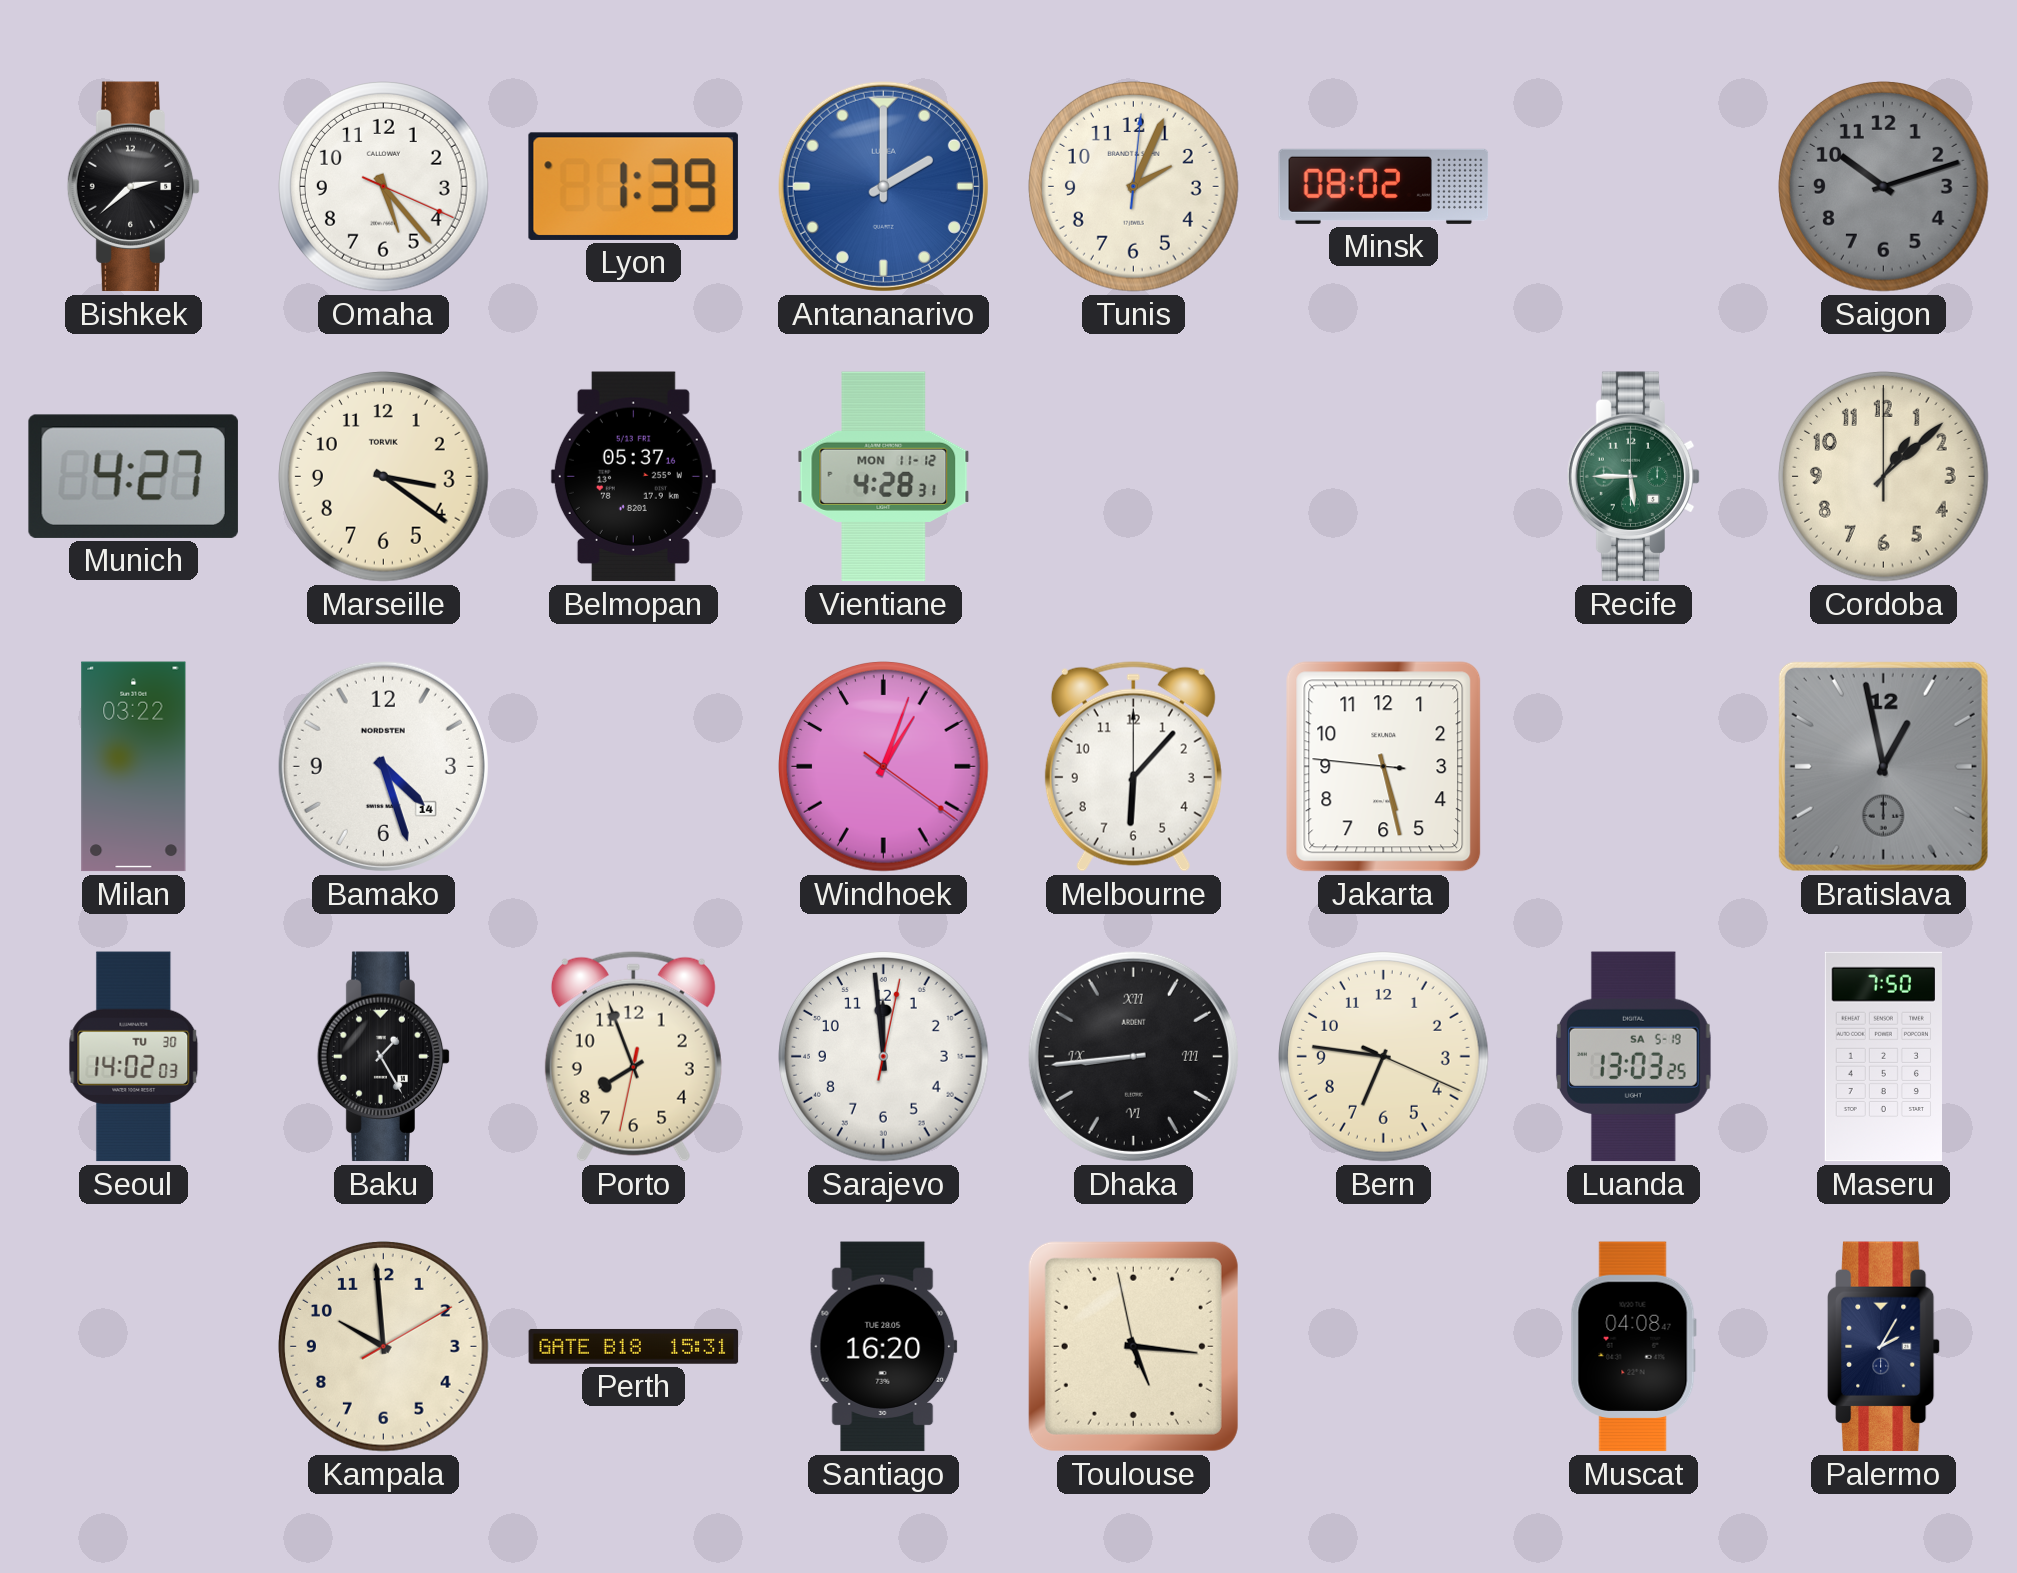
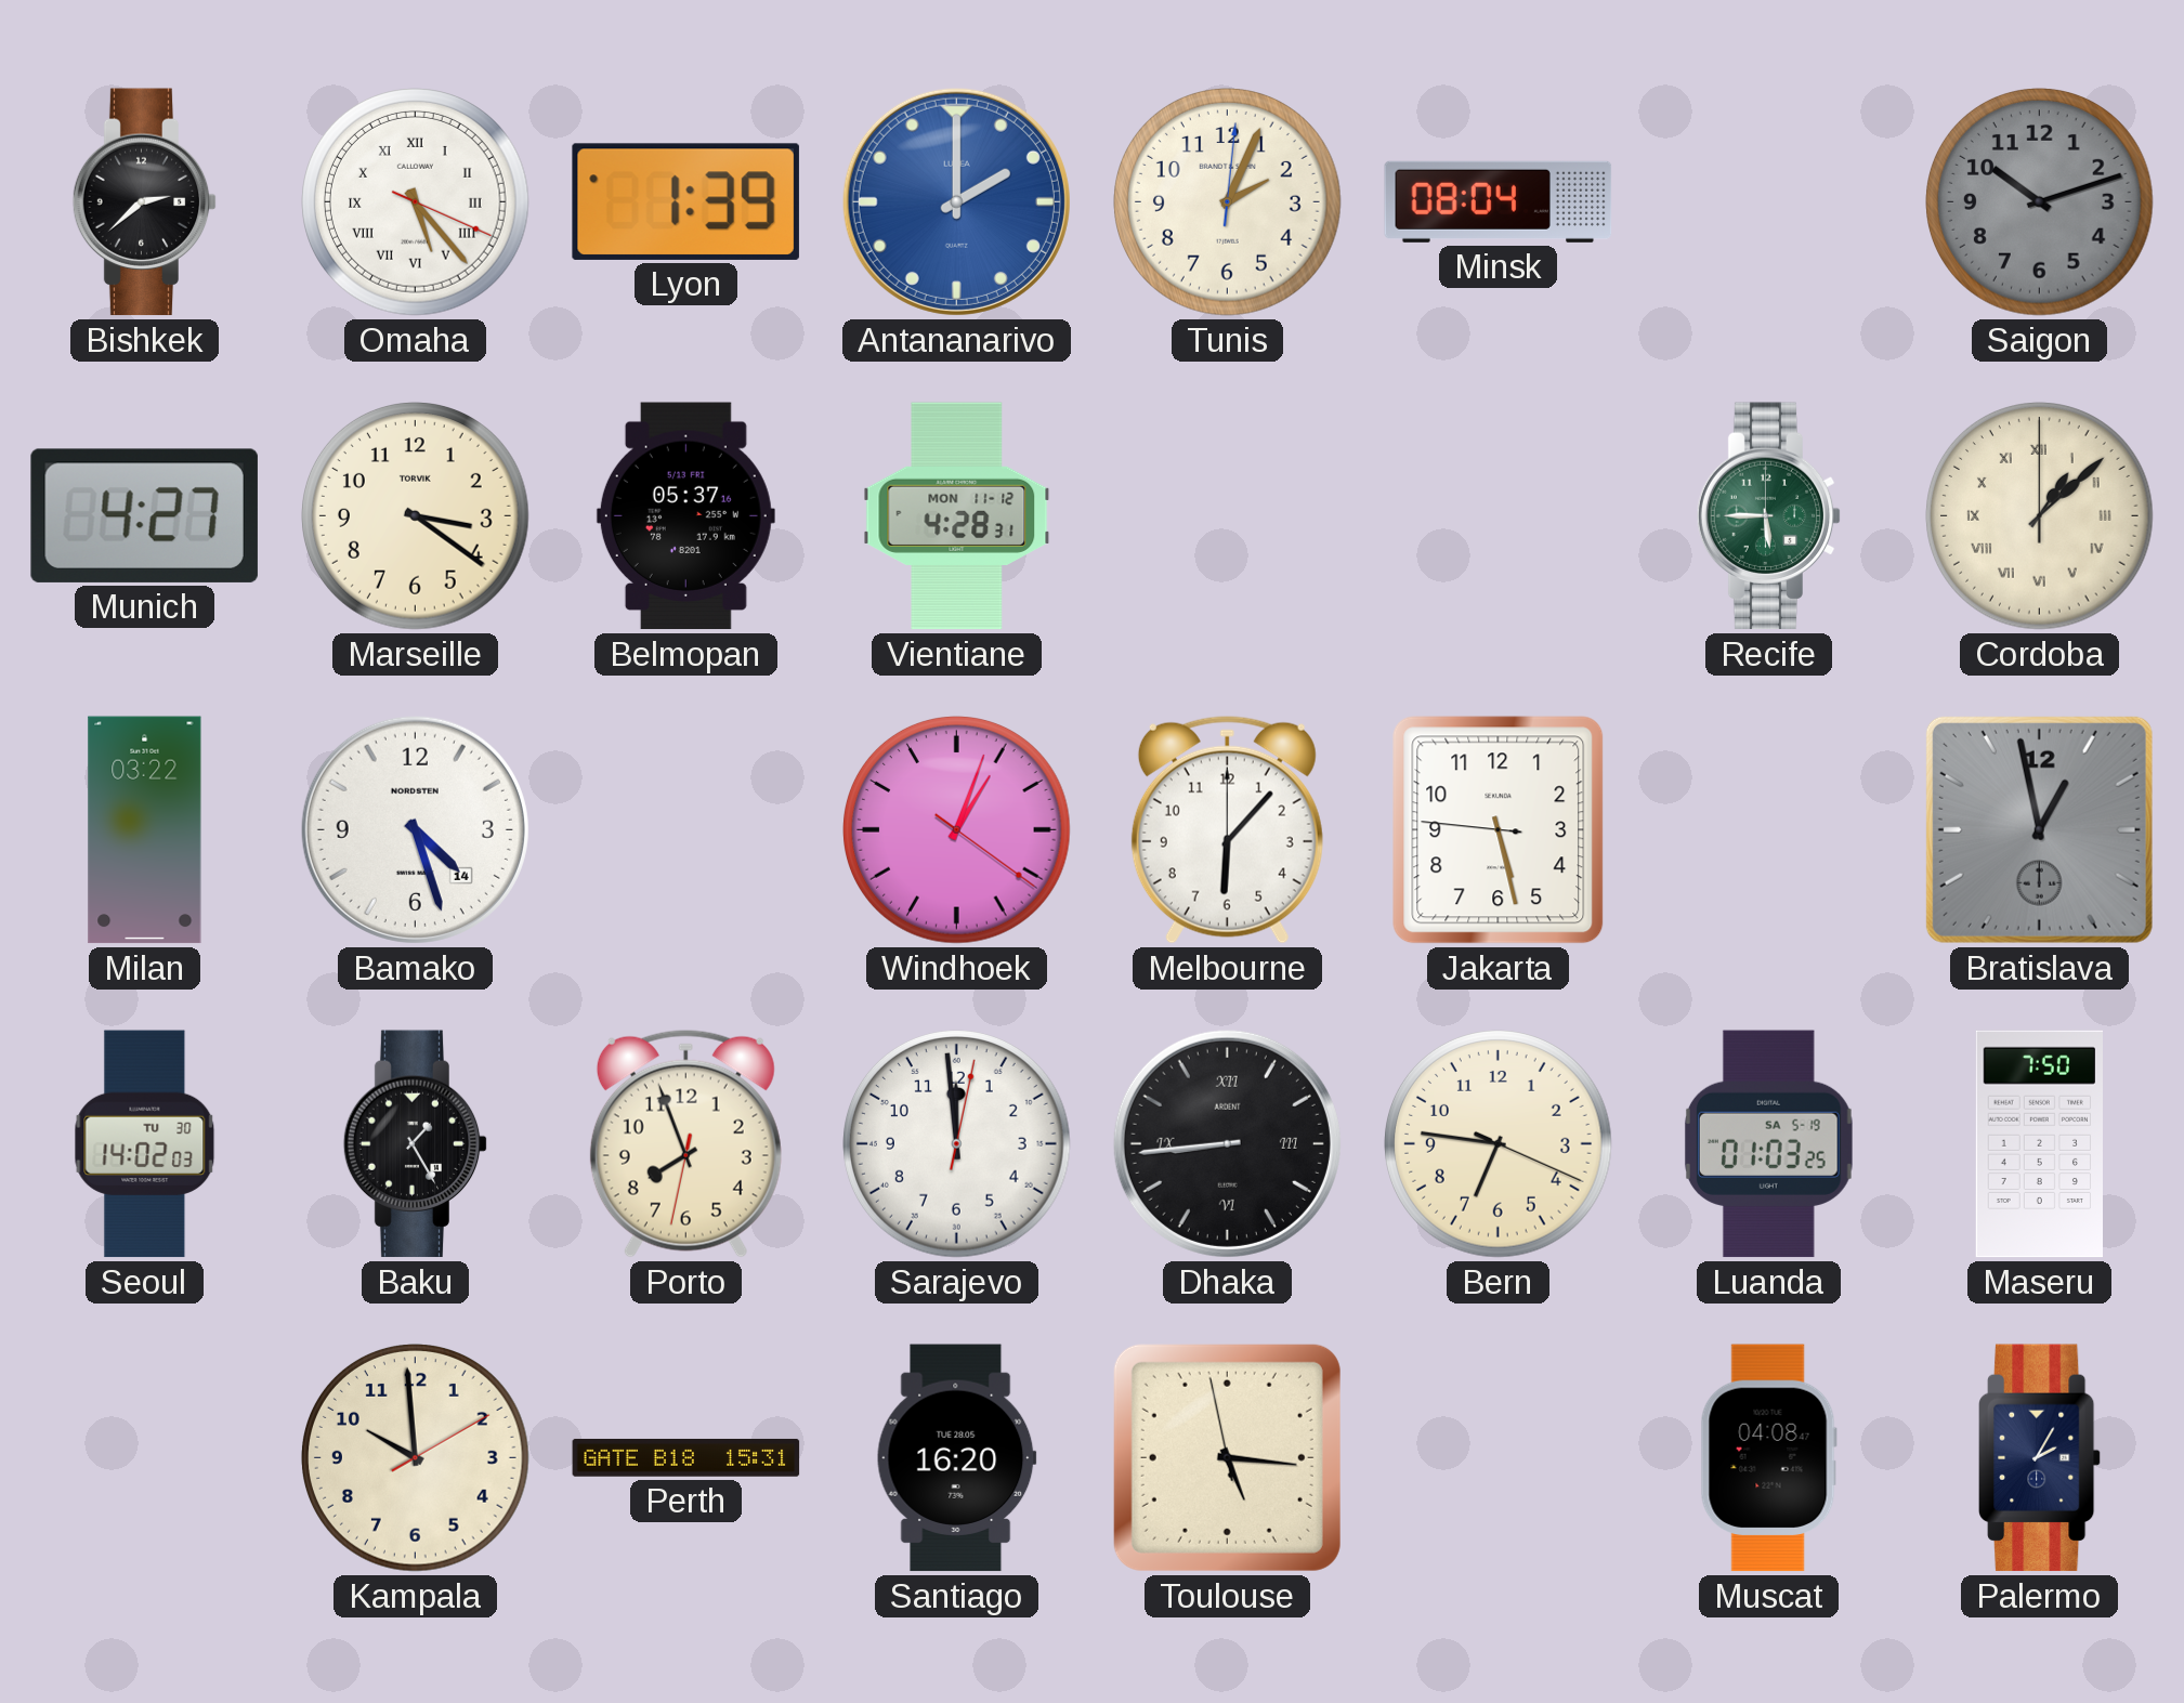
Omaha numerals: Arabic -> Roman
Minsk: 08:02 -> 08:04
Cordoba numerals: Arabic -> Roman
Luanda: 13:03 -> 01:03
